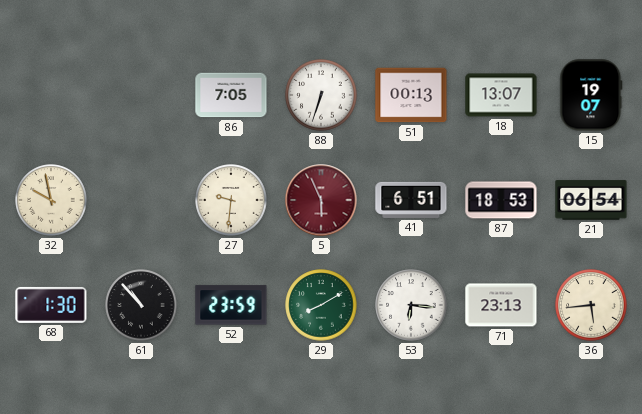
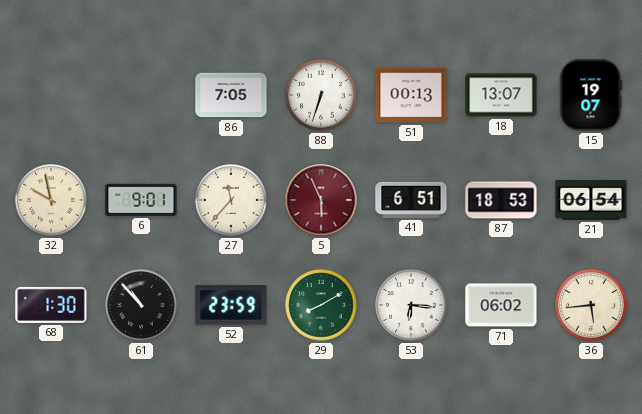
6: none -> 9:01
27: 9:31 -> 11:37
71: 23:13 -> 06:02
